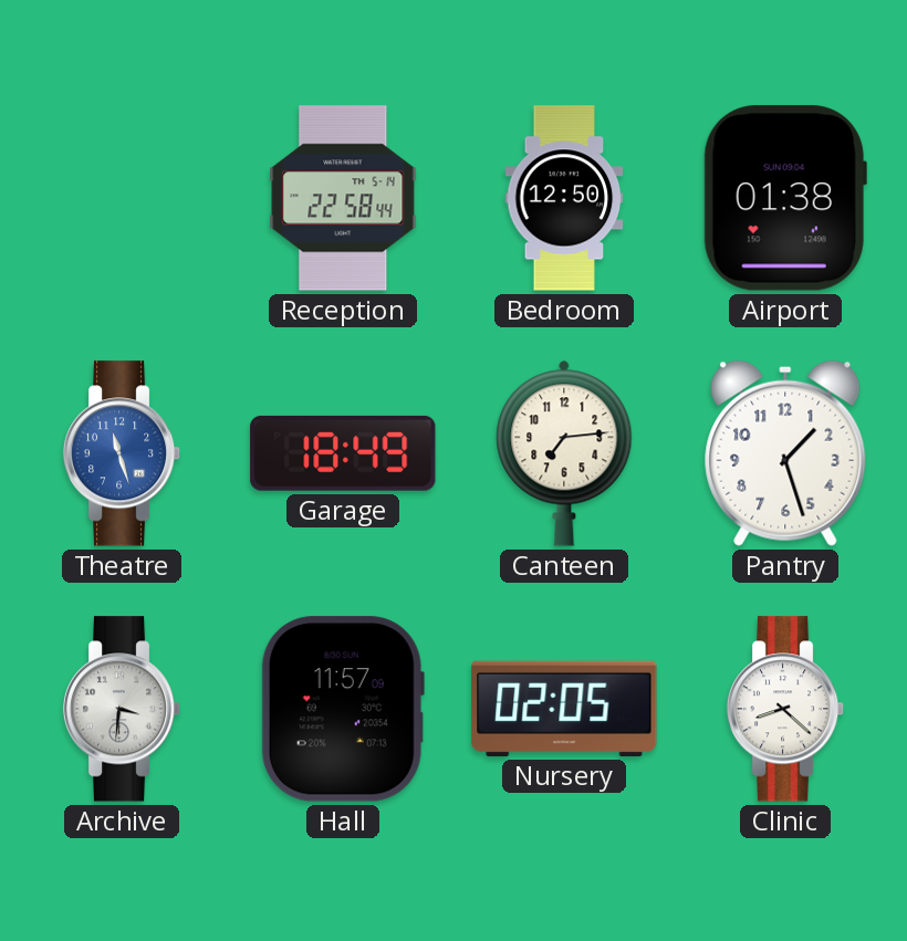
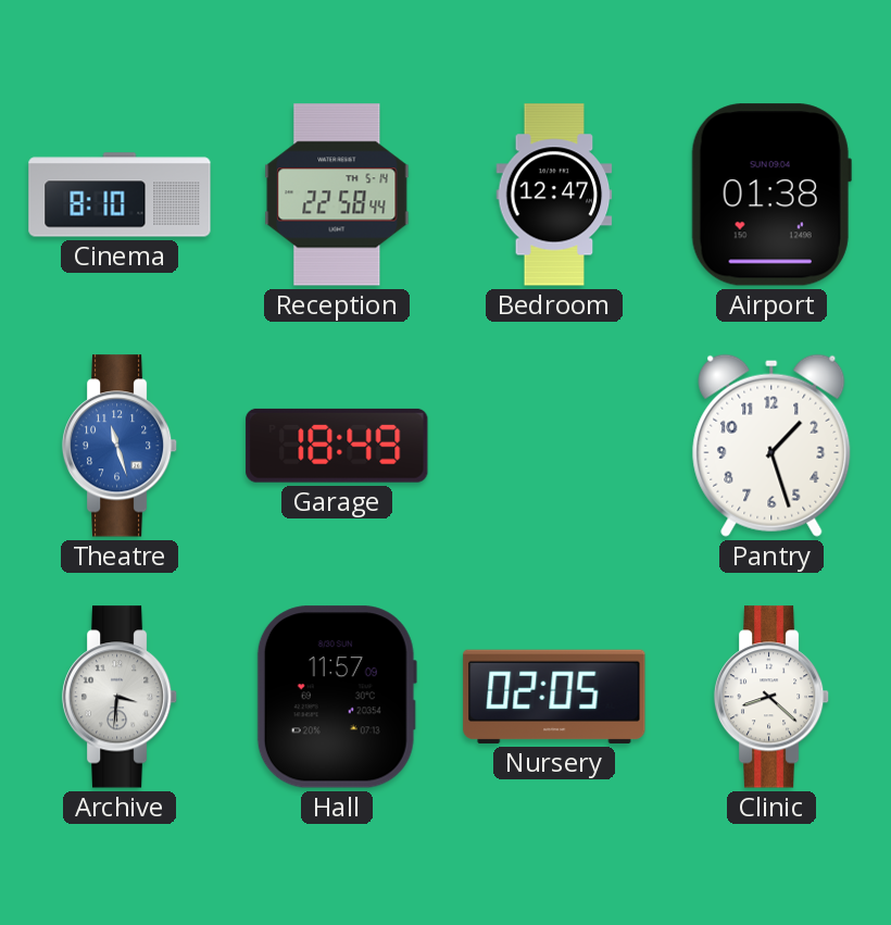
Cinema: none -> 8:10
Bedroom: 12:50 -> 12:47
Canteen: 7:14 -> none
